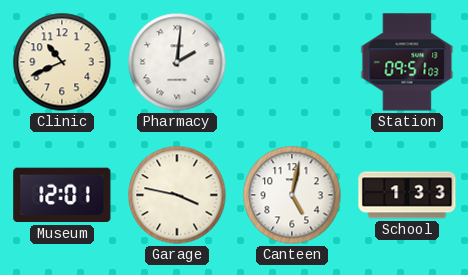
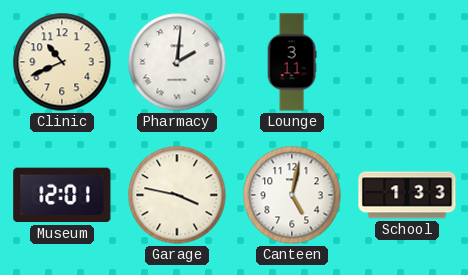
Lounge: none -> 3:11
Station: 09:51 -> none
